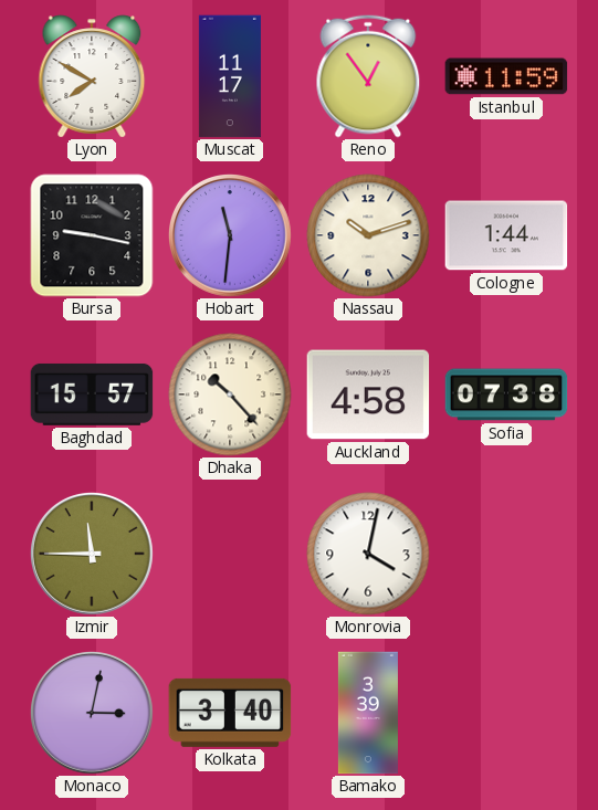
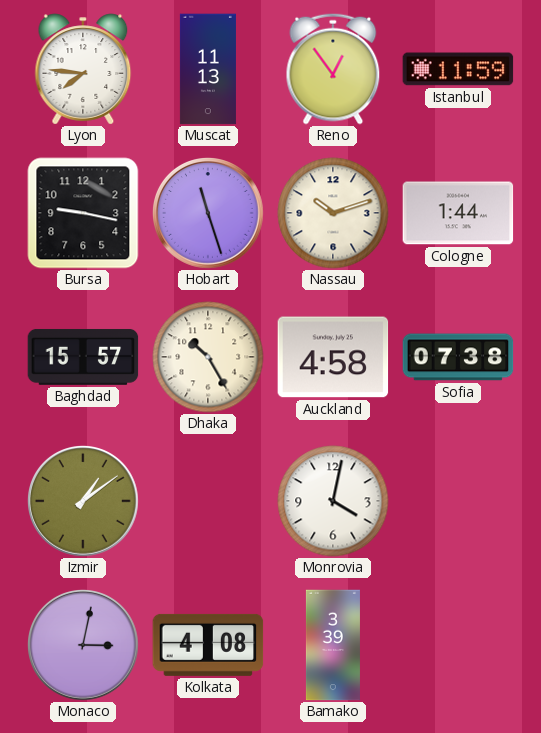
Lyon: 7:50 -> 7:46
Muscat: 11:17 -> 11:13
Hobart: 11:31 -> 11:27
Dhaka: 10:23 -> 10:25
Izmir: 11:45 -> 1:09
Kolkata: 3:40 -> 4:08
